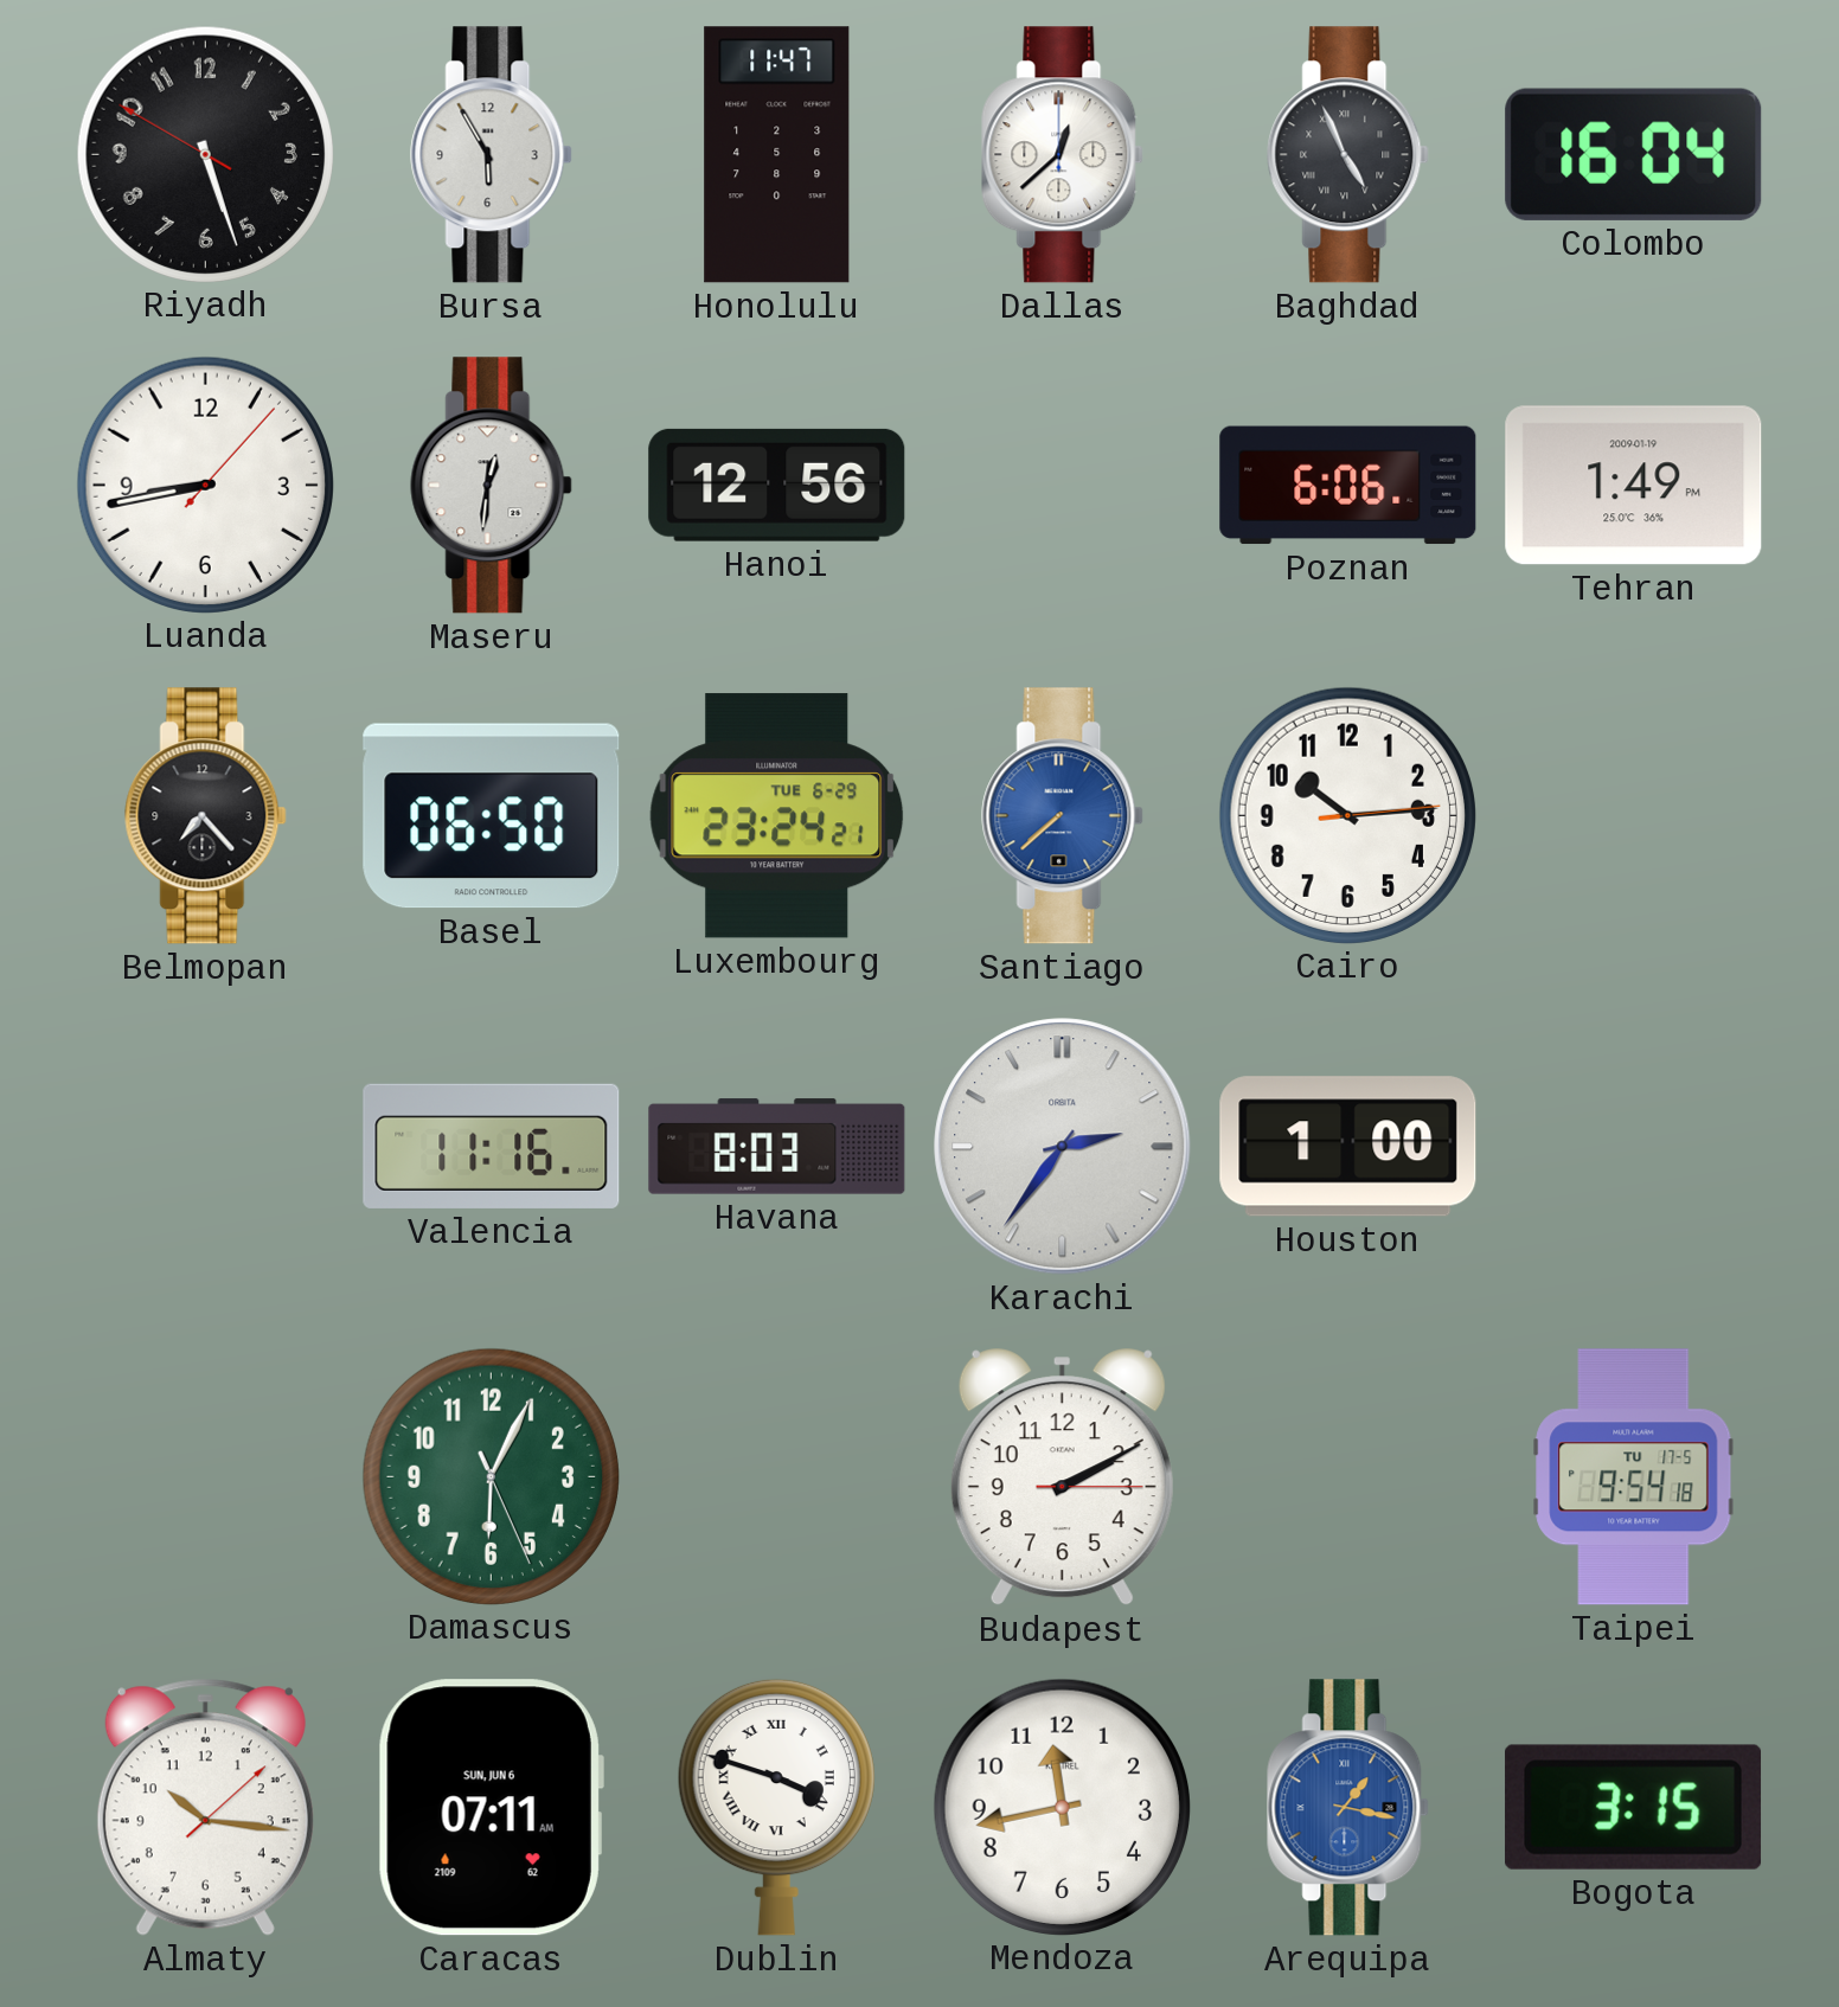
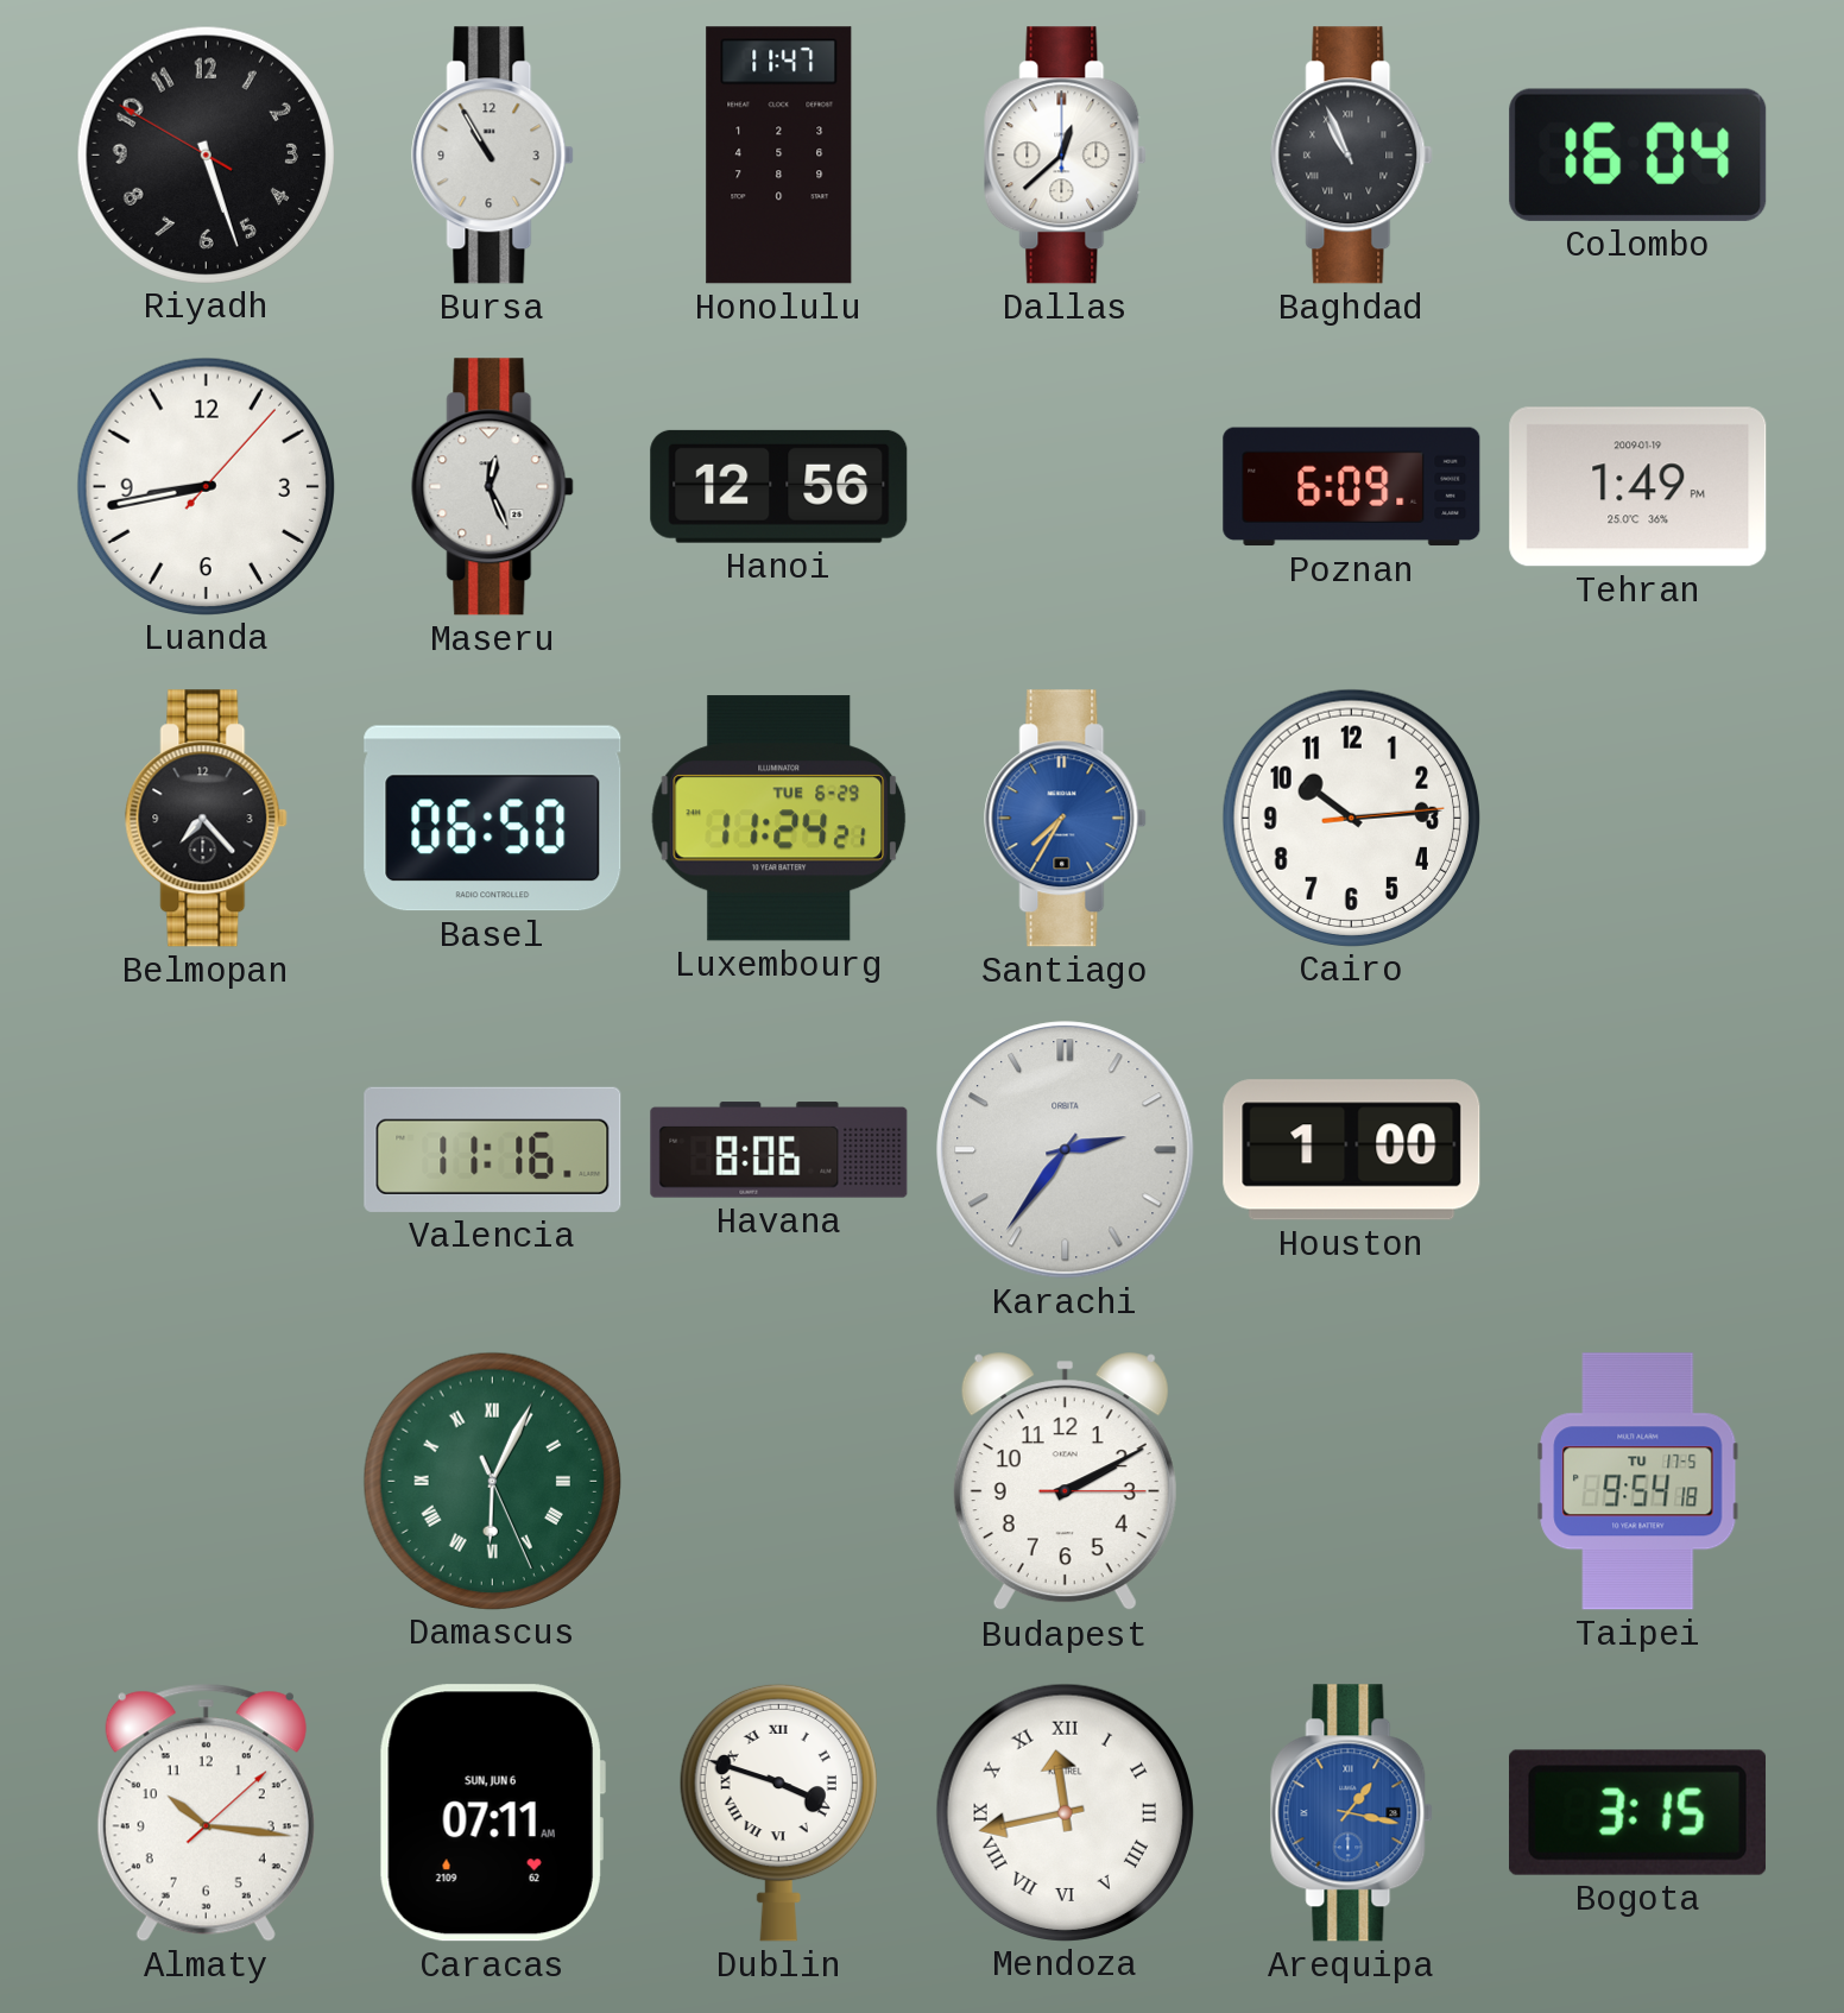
Bursa: 5:55 -> 10:55
Baghdad: 4:56 -> 10:56
Maseru: 12:31 -> 12:26
Poznan: 6:06 -> 6:09
Luxembourg: 23:24 -> 11:24
Santiago: 7:38 -> 7:35
Havana: 8:03 -> 8:06
Damascus numerals: Arabic -> Roman
Mendoza numerals: Arabic -> Roman
